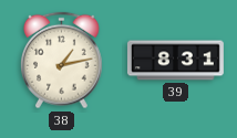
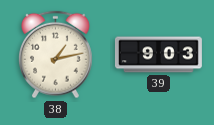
39: 8:31 -> 9:03
